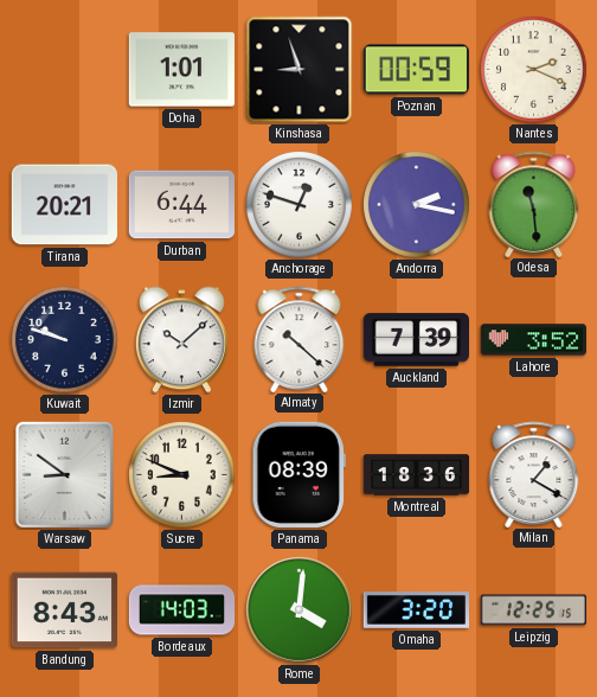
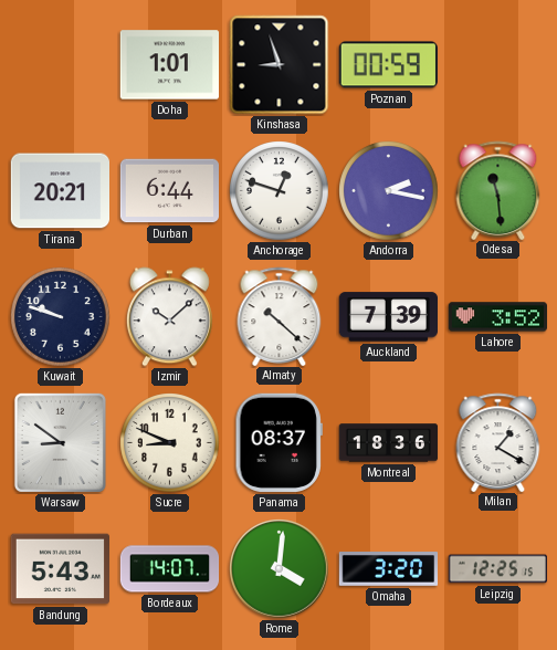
Nantes: 2:19 -> none
Panama: 08:39 -> 08:37
Bandung: 8:43 -> 5:43
Bordeaux: 14:03 -> 14:07
